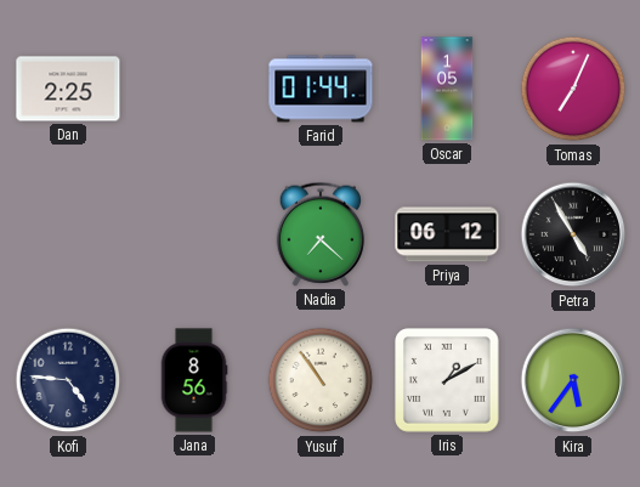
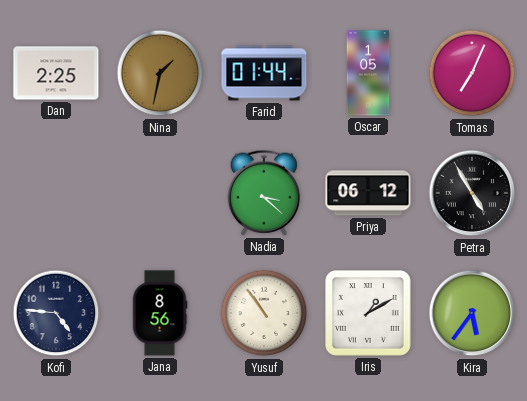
Nina: none -> 1:32
Nadia: 7:22 -> 3:22
